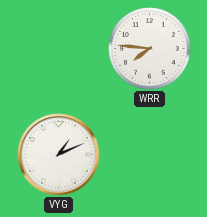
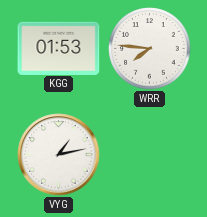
KGG: none -> 01:53
VYG: 1:11 -> 1:13
